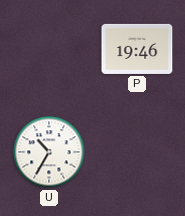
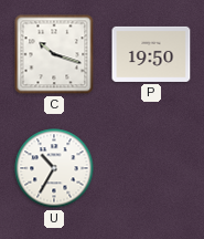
C: none -> 10:18
P: 19:46 -> 19:50
